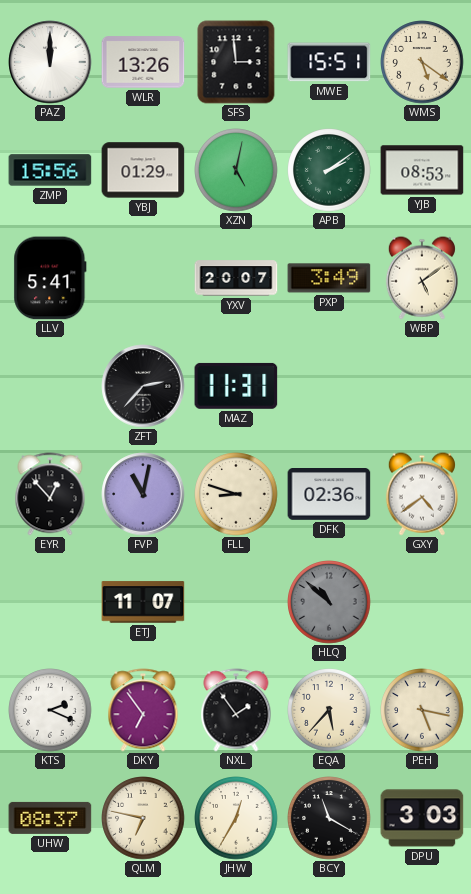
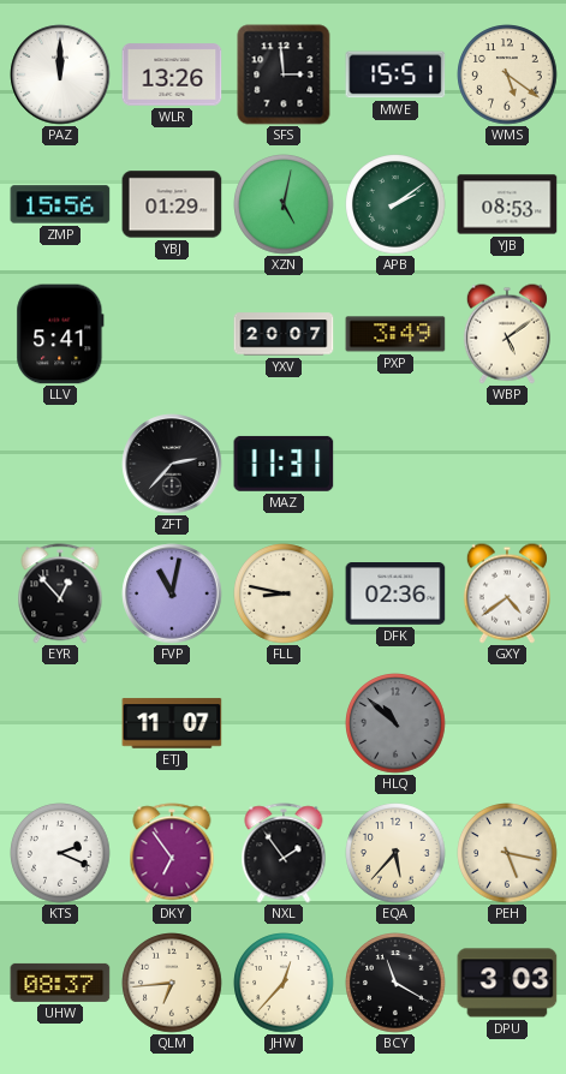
FLL: 8:48 -> 8:47
QLM: 6:47 -> 6:44
JHW: 12:35 -> 12:37
